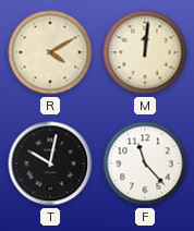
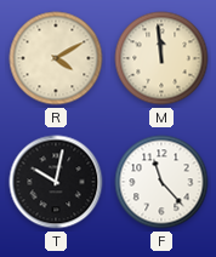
M: 12:01 -> 11:59
